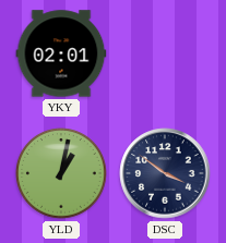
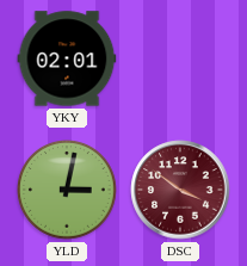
YLD: 1:02 -> 3:02
DSC dial: navy -> burgundy
